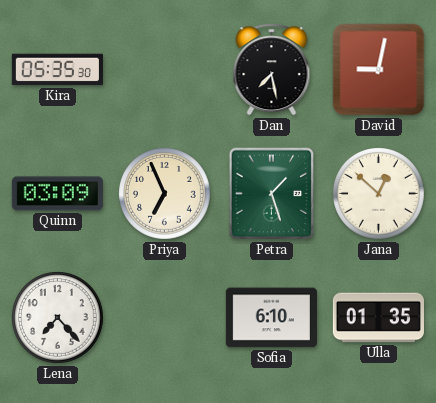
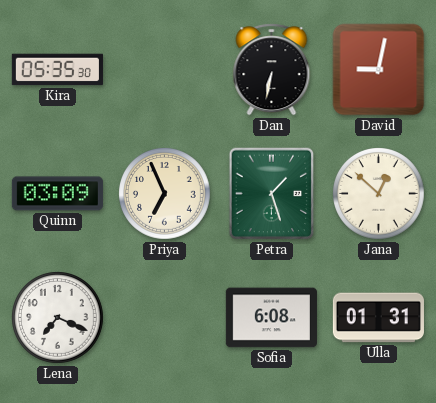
Dan: 7:28 -> 6:32
Lena: 7:23 -> 7:19
Sofia: 6:10 -> 6:08
Ulla: 01:35 -> 01:31
